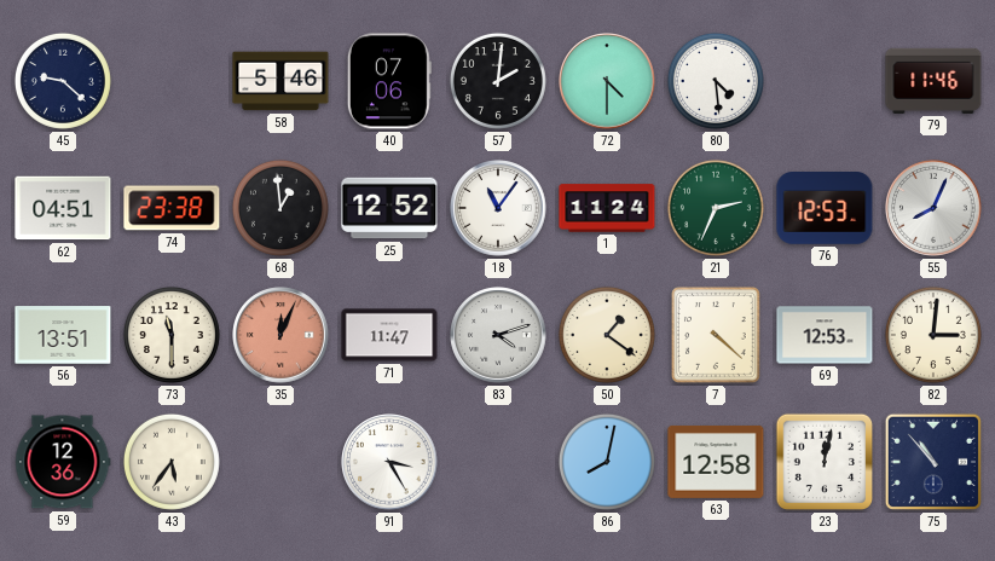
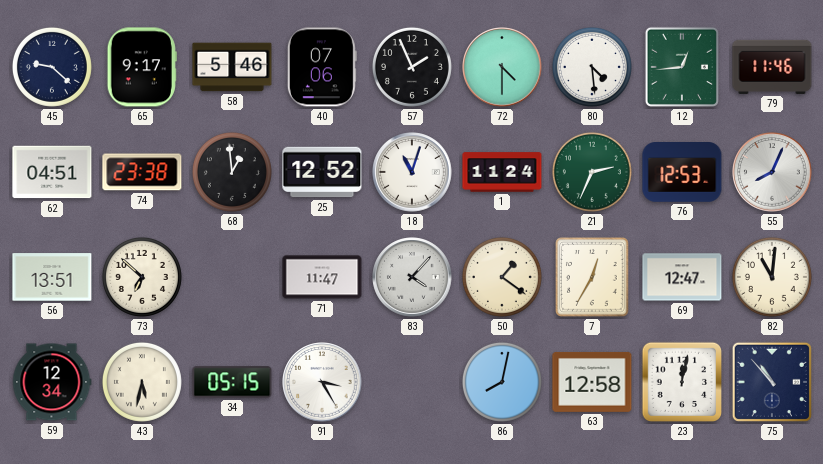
65: none -> 9:17
57: 2:01 -> 1:56
12: none -> 12:44
18: 11:06 -> 11:03
73: 11:30 -> 6:52
35: 12:04 -> none
83: 4:12 -> 4:07
7: 4:22 -> 12:35
69: 12:53 -> 12:47
82: 3:01 -> 11:01
59: 12:36 -> 12:34
43: 5:36 -> 5:32
34: none -> 05:15
